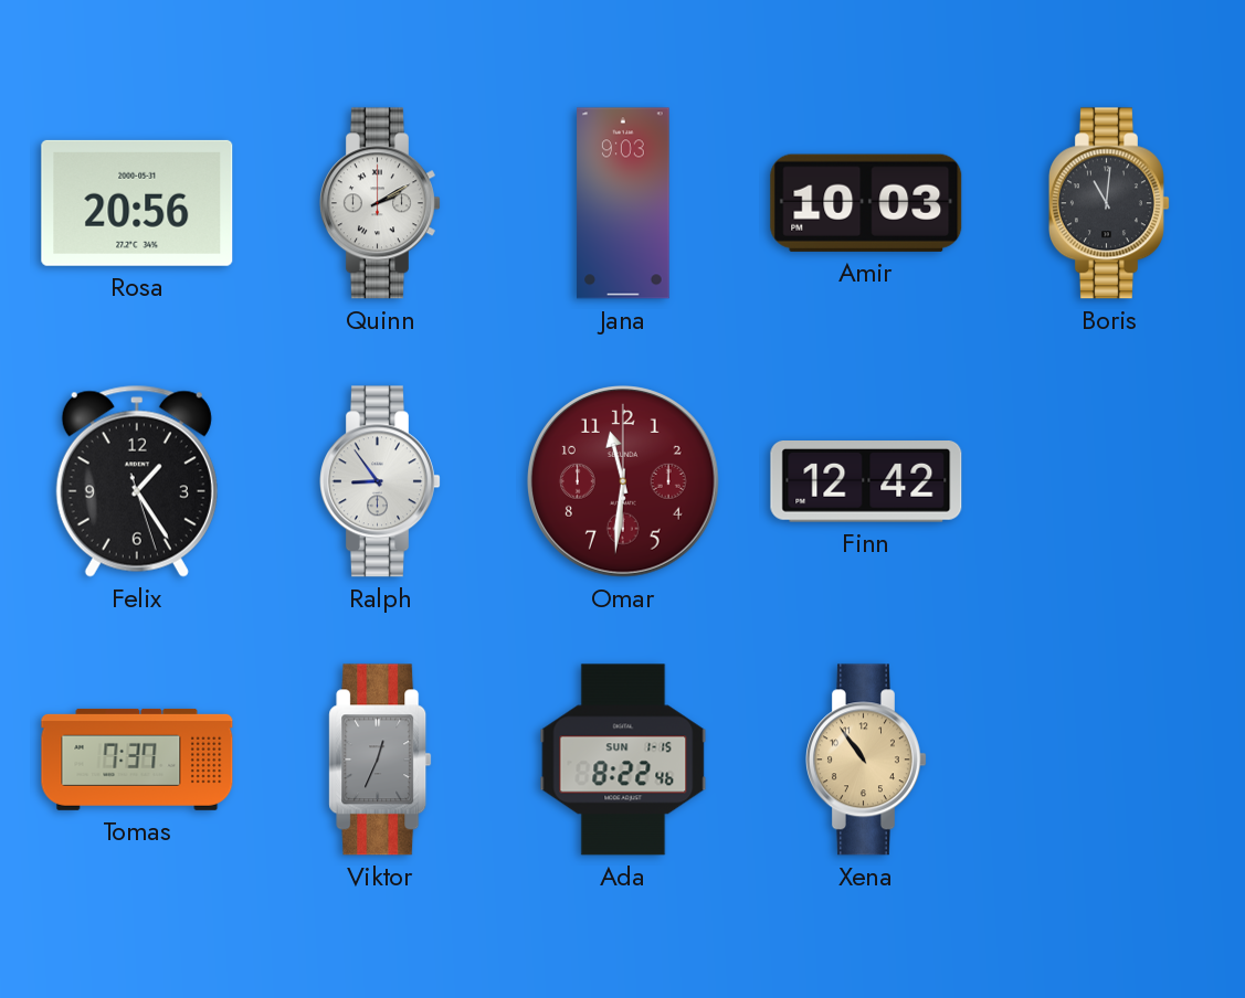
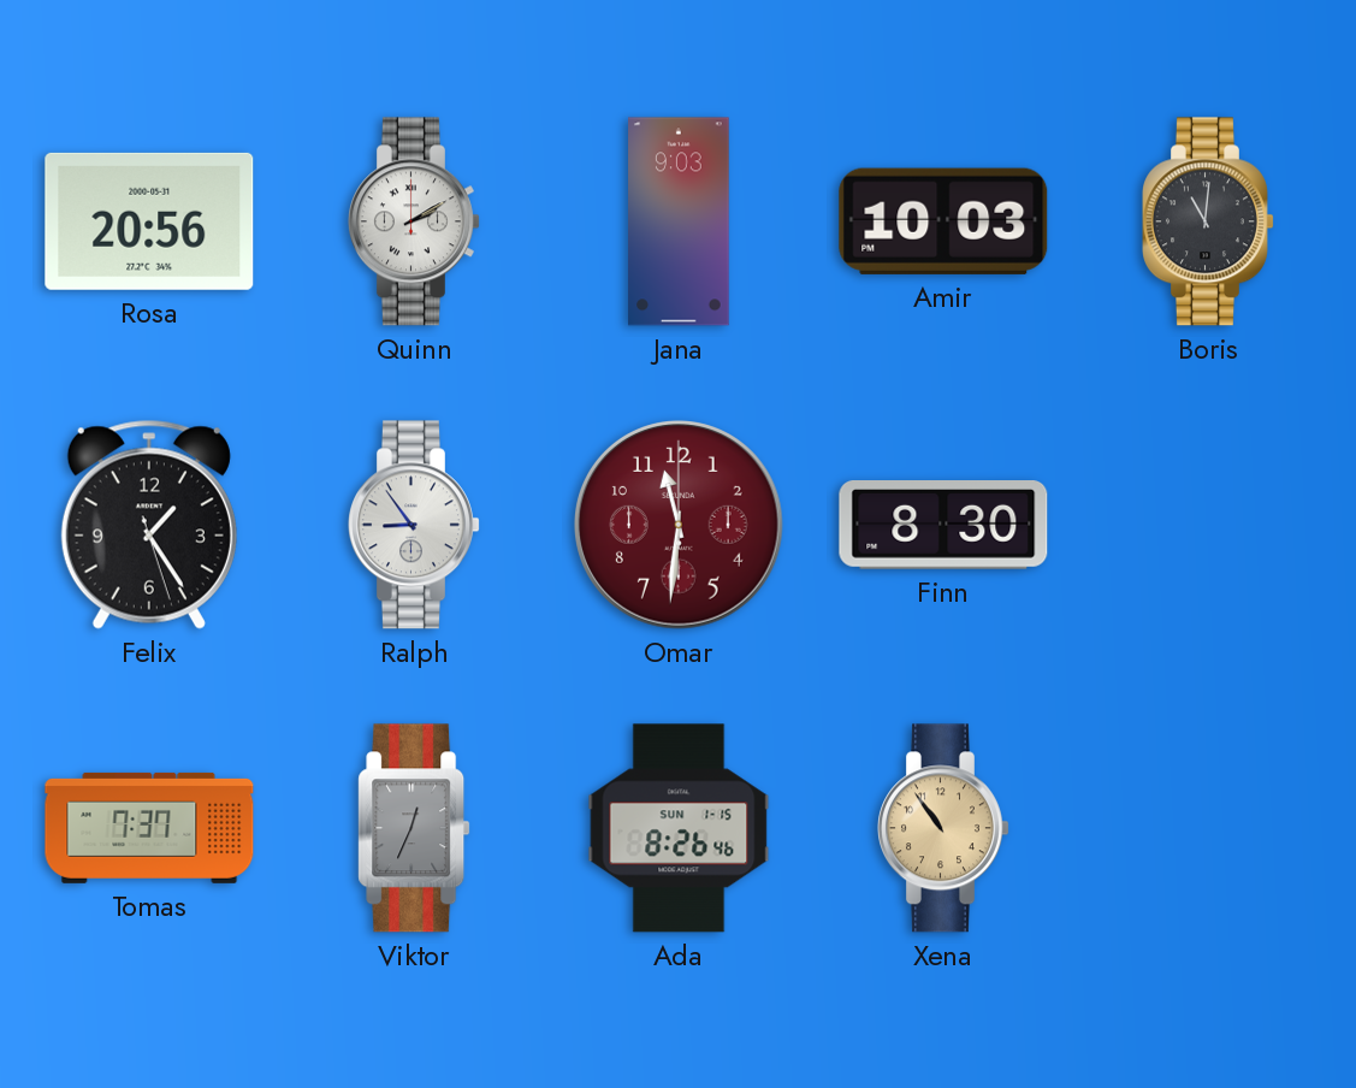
Finn: 12:42 -> 8:30
Ada: 8:22 -> 8:26
